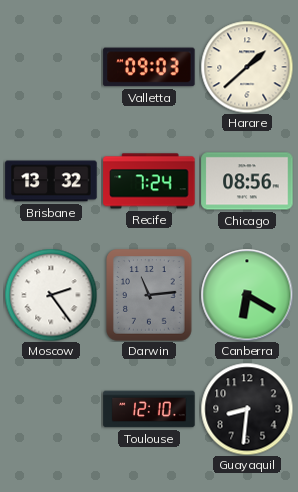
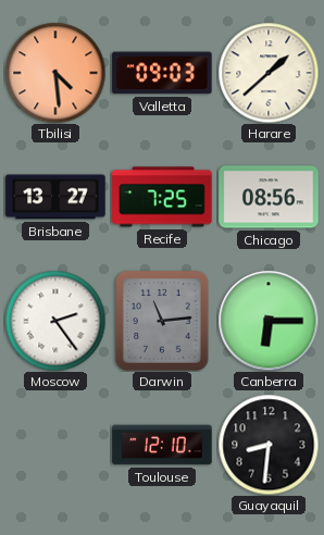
Tbilisi: none -> 4:29
Brisbane: 13:32 -> 13:27
Recife: 7:24 -> 7:25
Canberra: 6:20 -> 6:15
